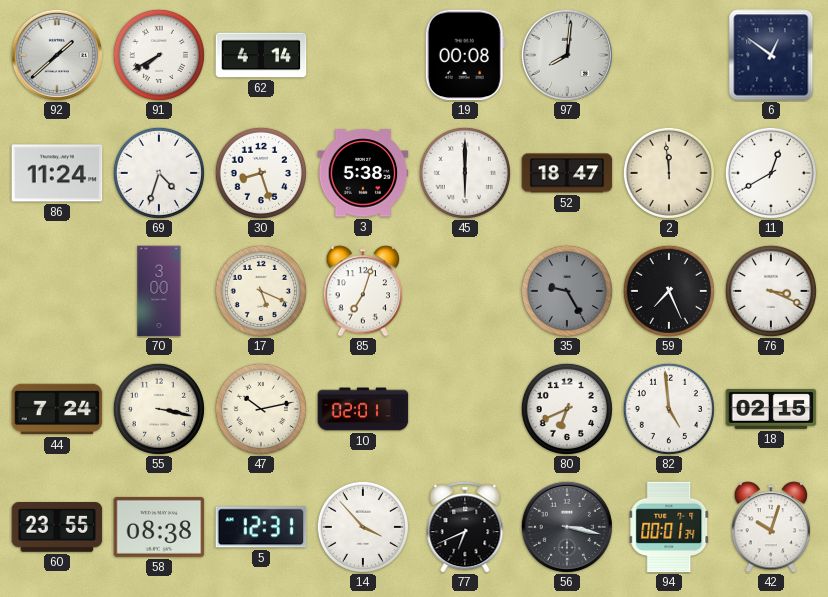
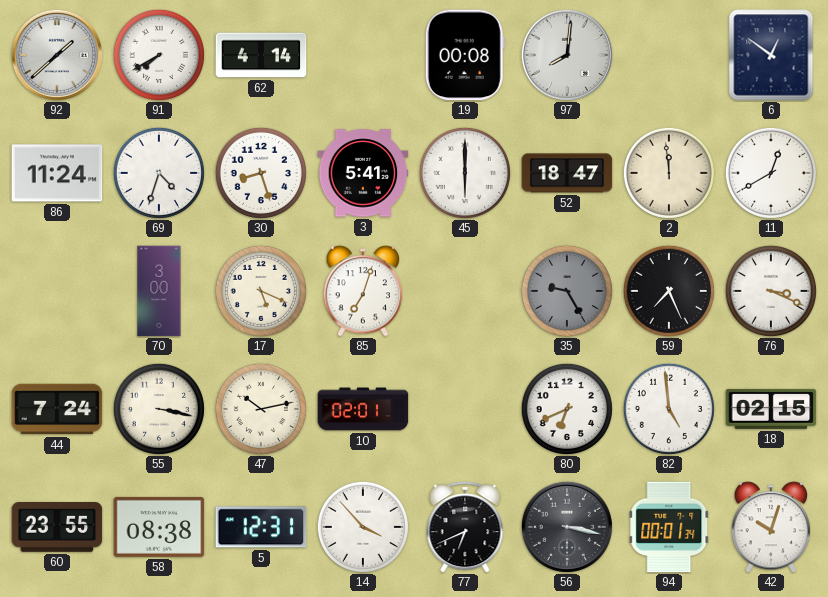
3: 5:38 -> 5:41
